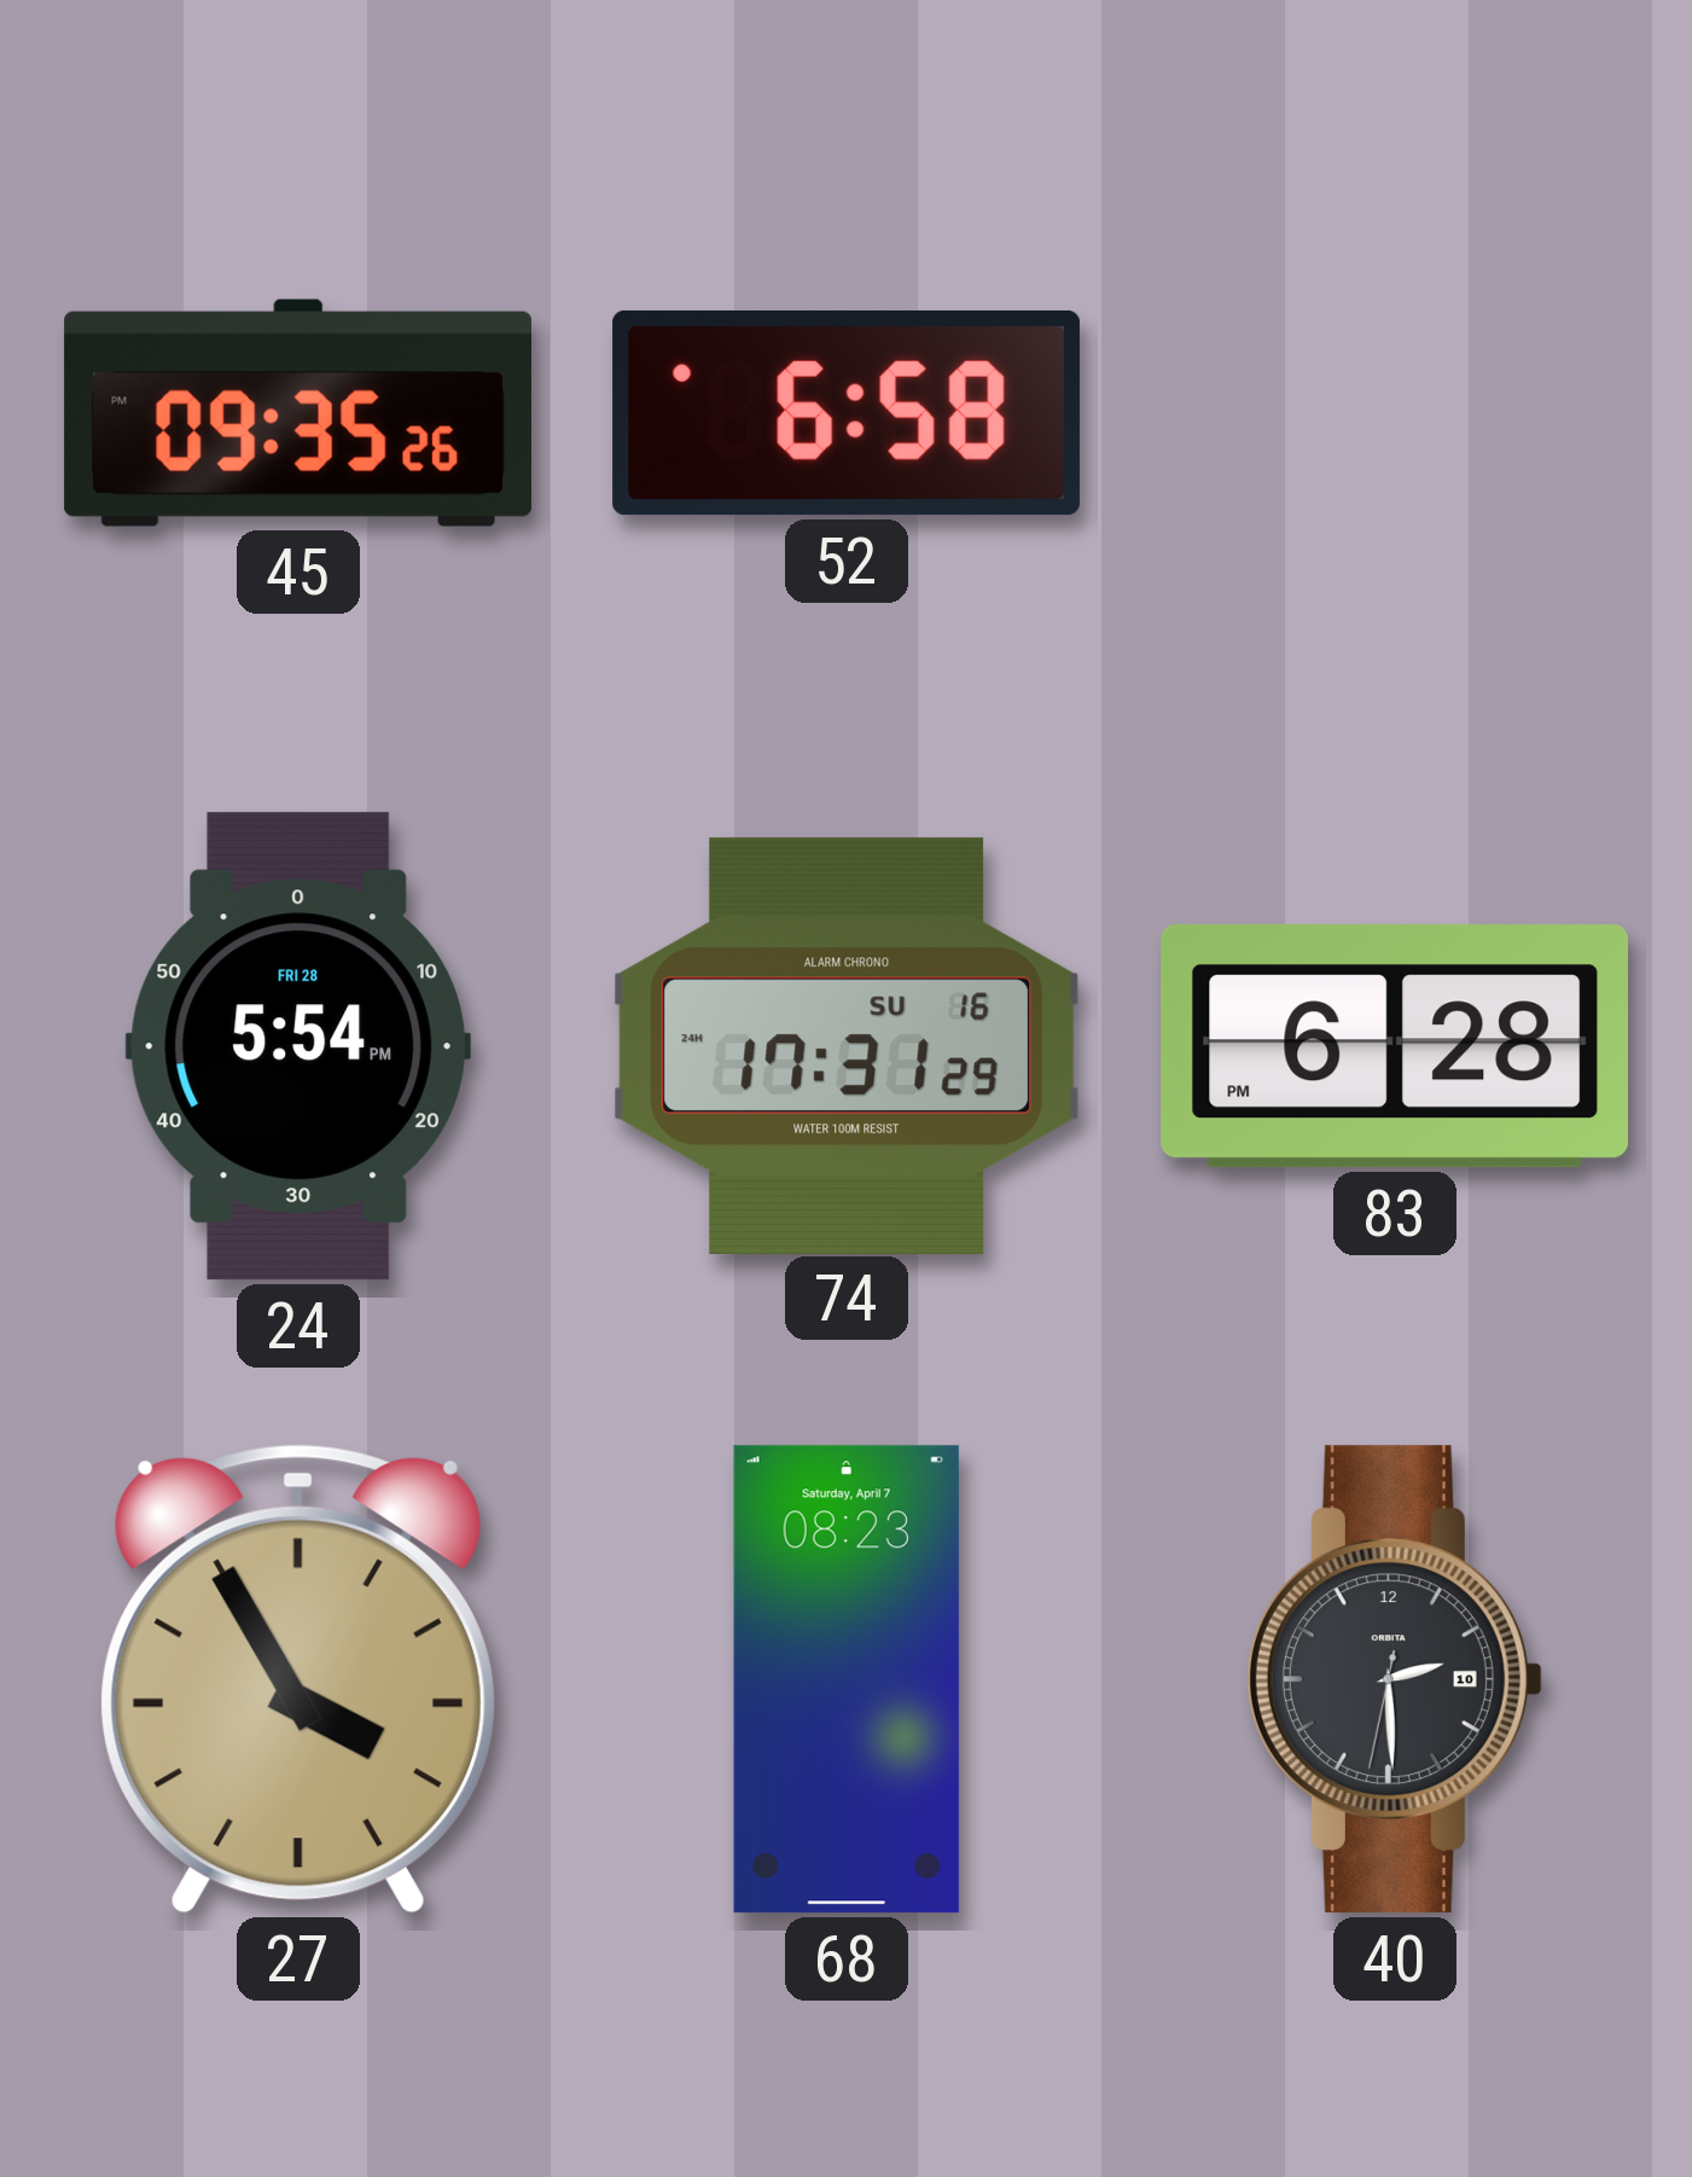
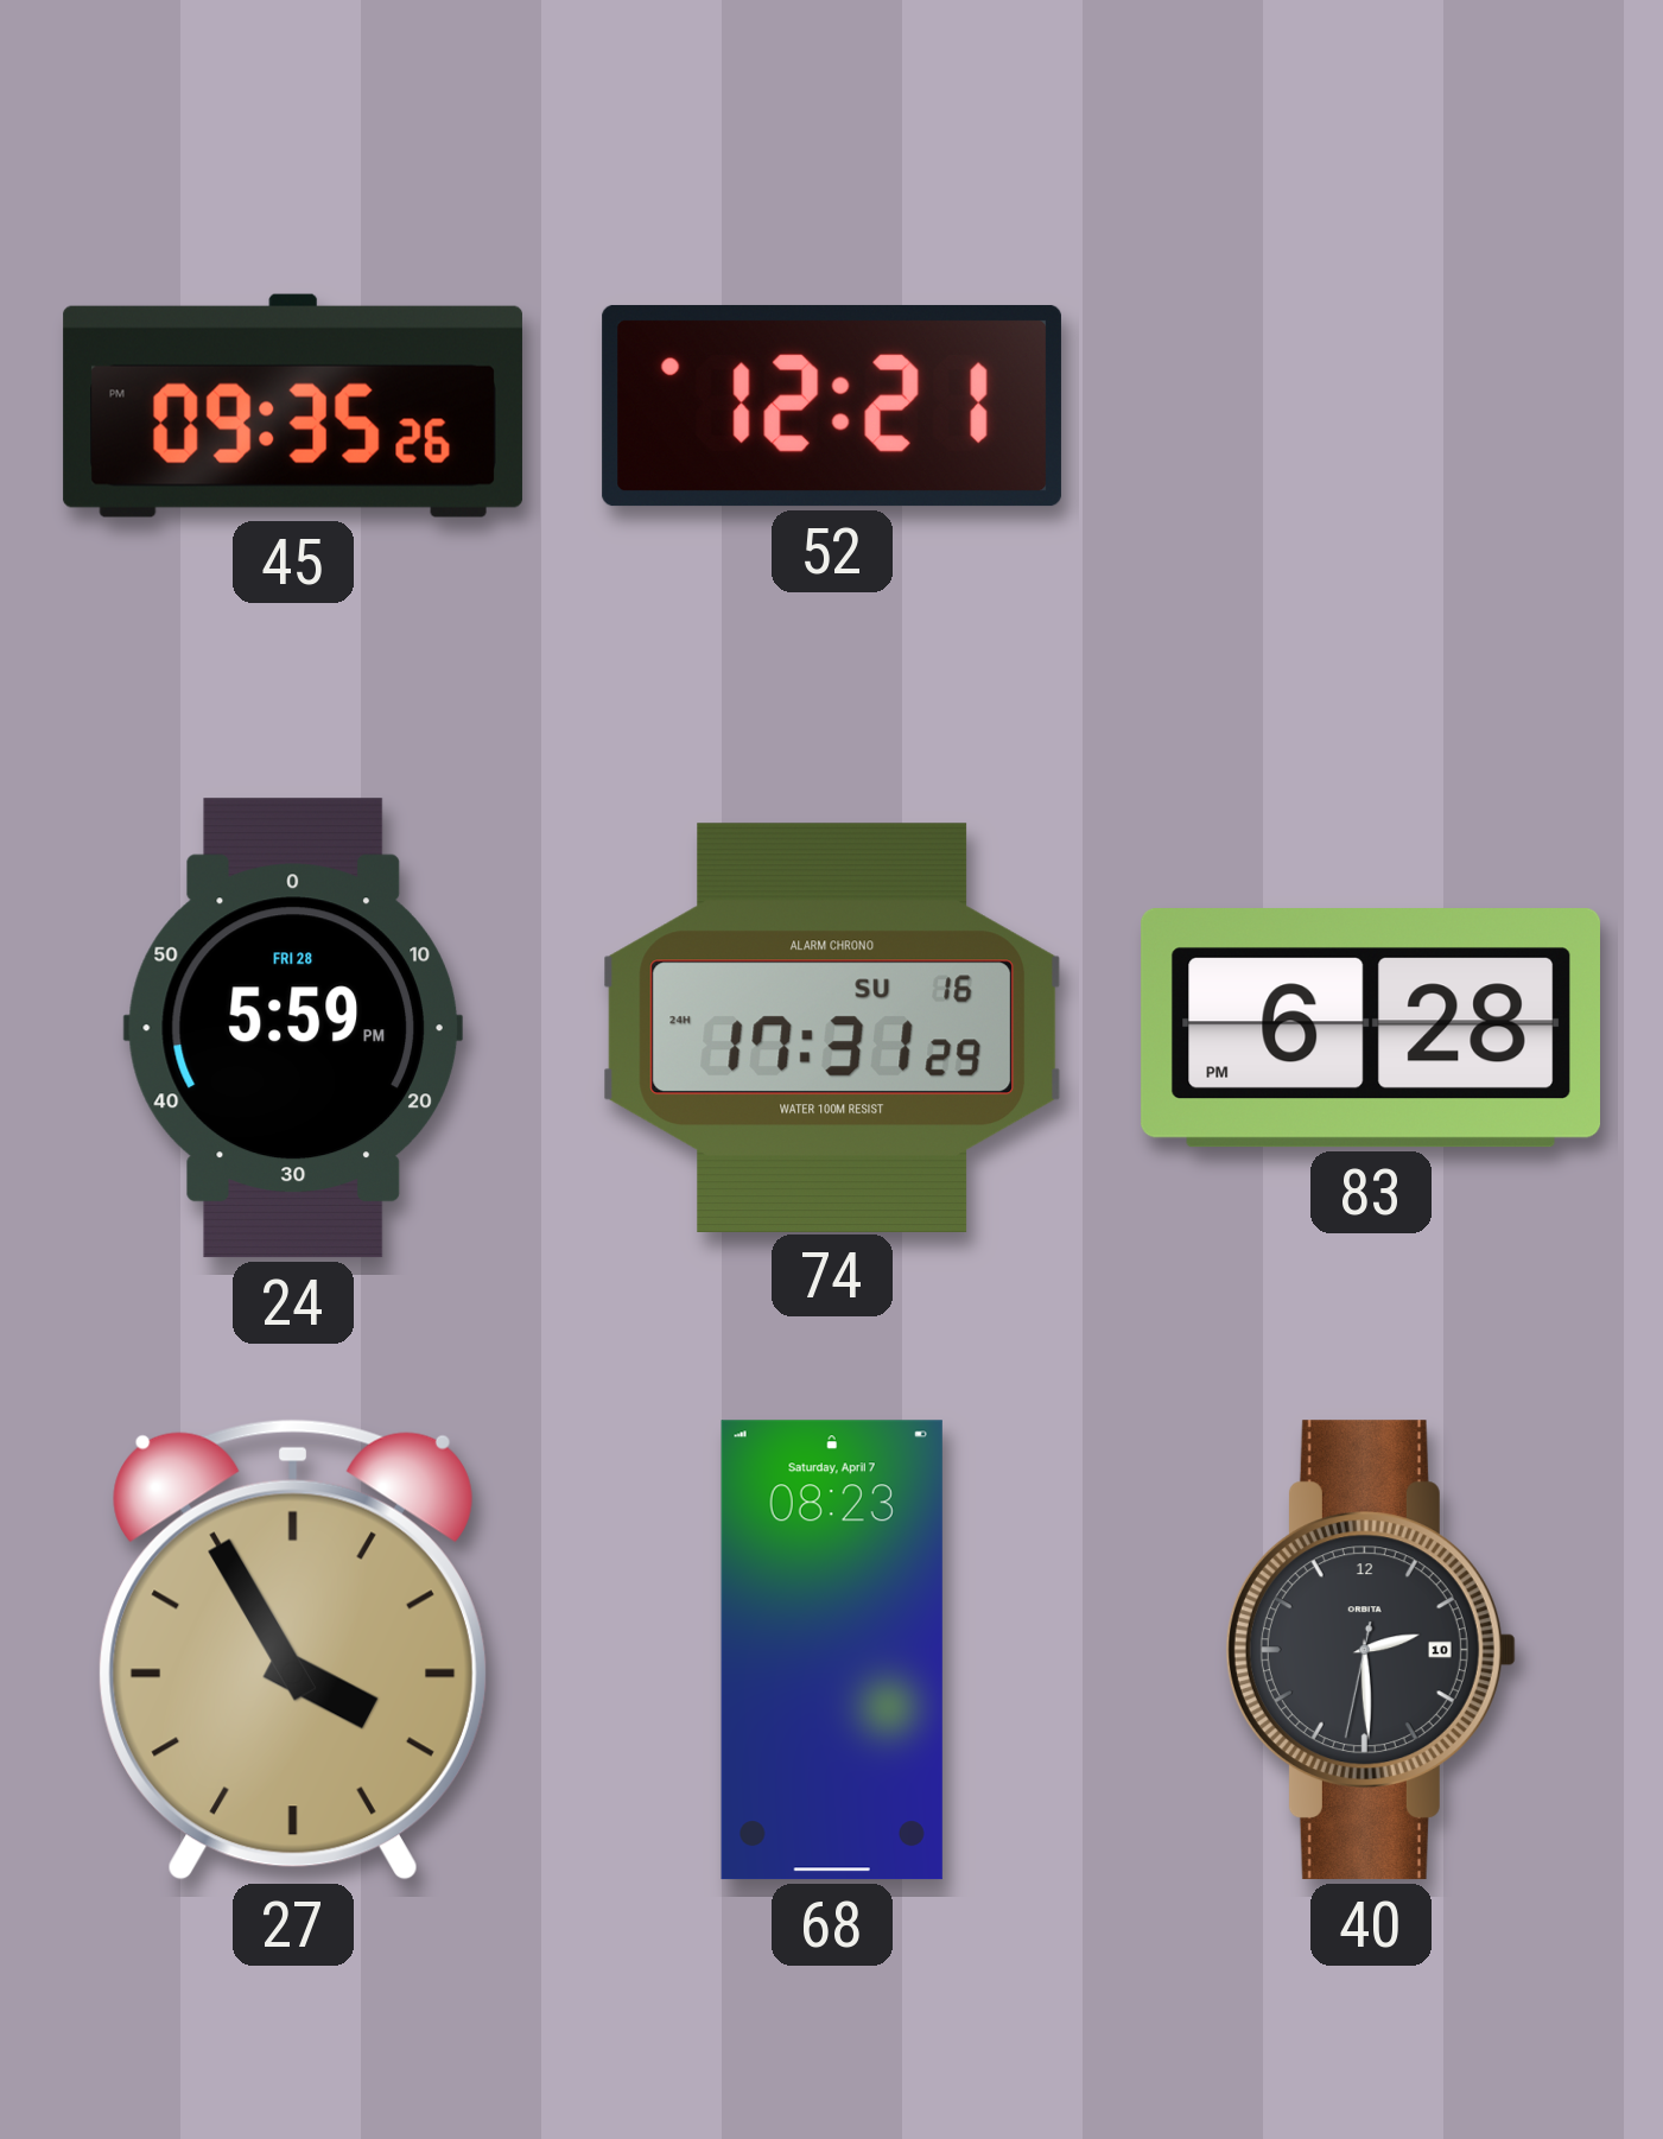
52: 6:58 -> 12:21
24: 5:54 -> 5:59
